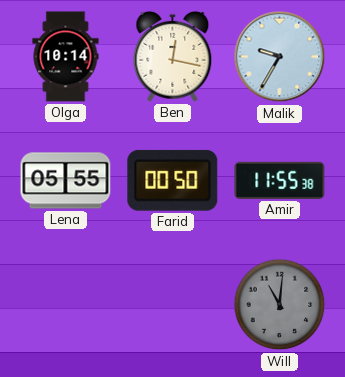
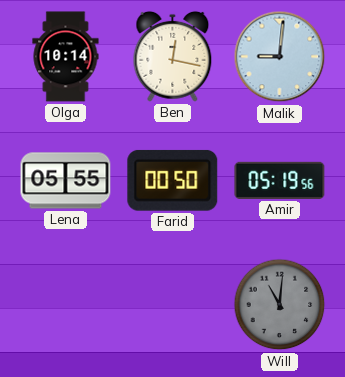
Malik: 9:35 -> 9:01
Amir: 11:55 -> 05:19
